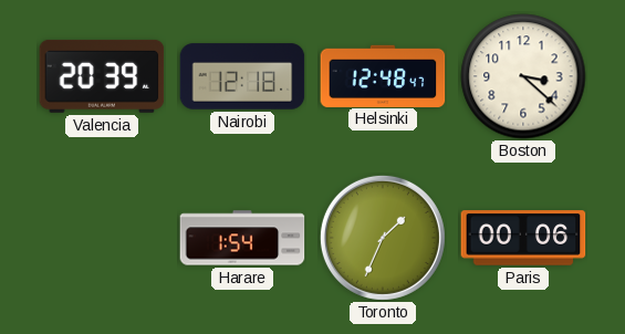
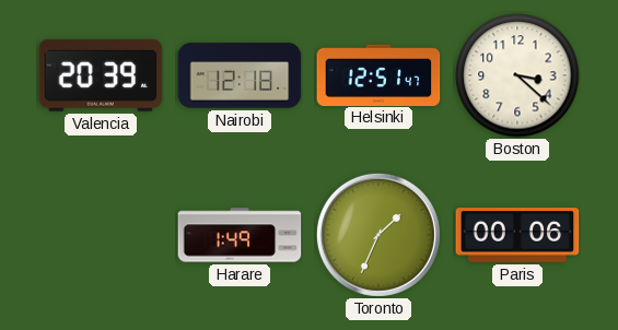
Helsinki: 12:48 -> 12:51
Harare: 1:54 -> 1:49
